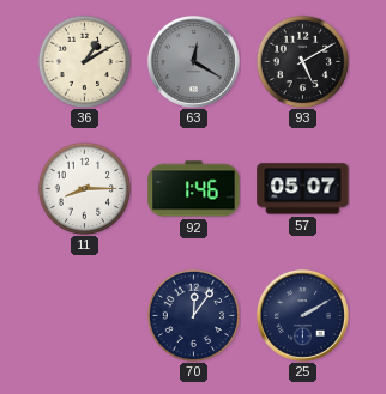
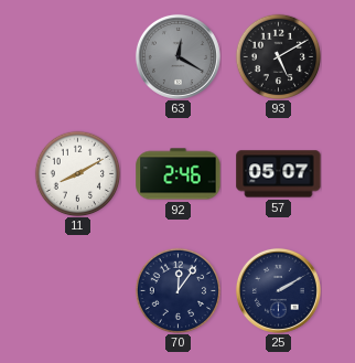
36: 1:10 -> none
11: 8:15 -> 8:10
92: 1:46 -> 2:46
